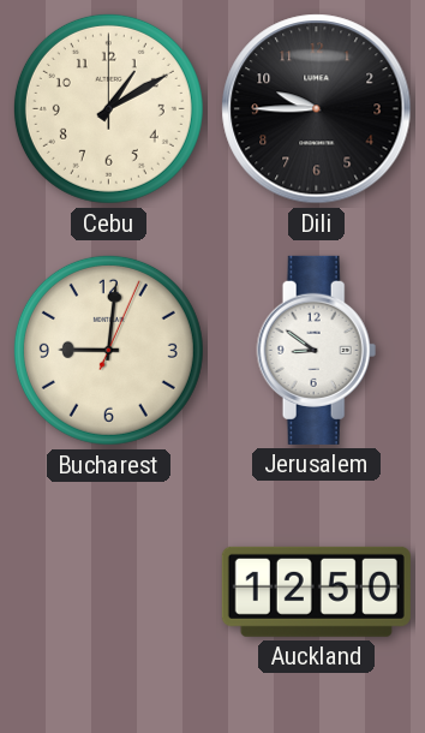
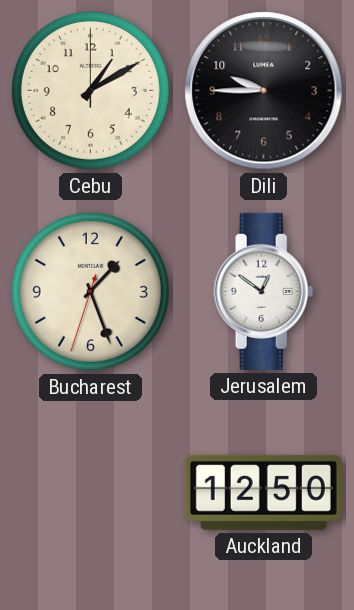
Bucharest: 9:01 -> 1:26
Jerusalem: 8:51 -> 12:51
